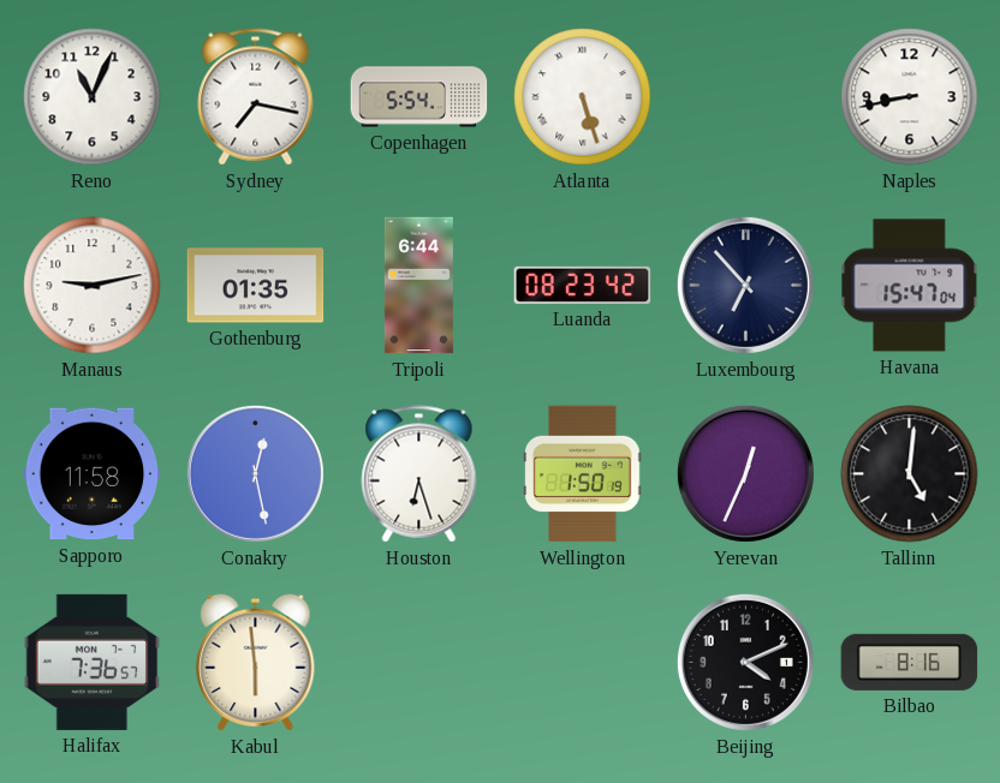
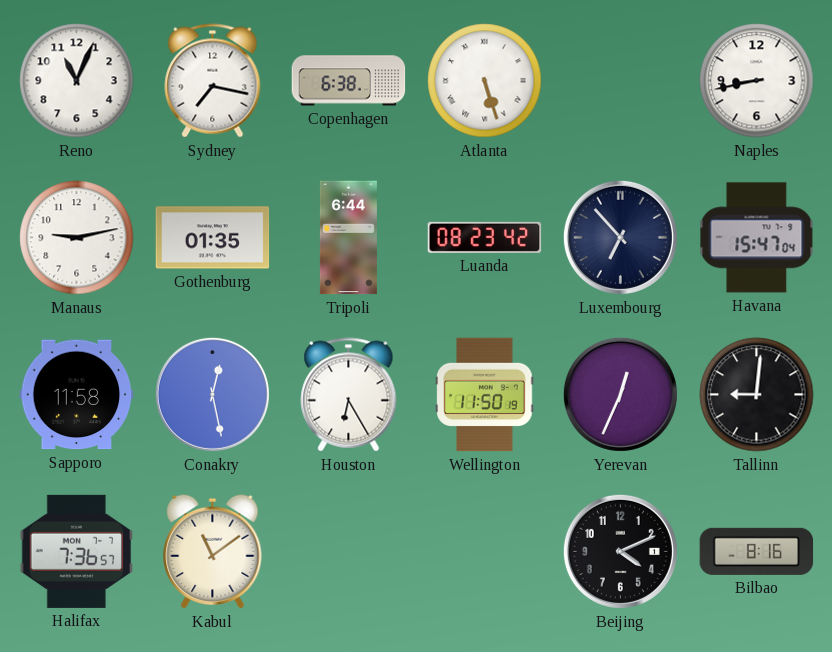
Copenhagen: 5:54 -> 6:38
Houston: 6:27 -> 6:25
Wellington: 1:50 -> 11:50
Tallinn: 5:01 -> 9:01
Kabul: 5:59 -> 11:09
